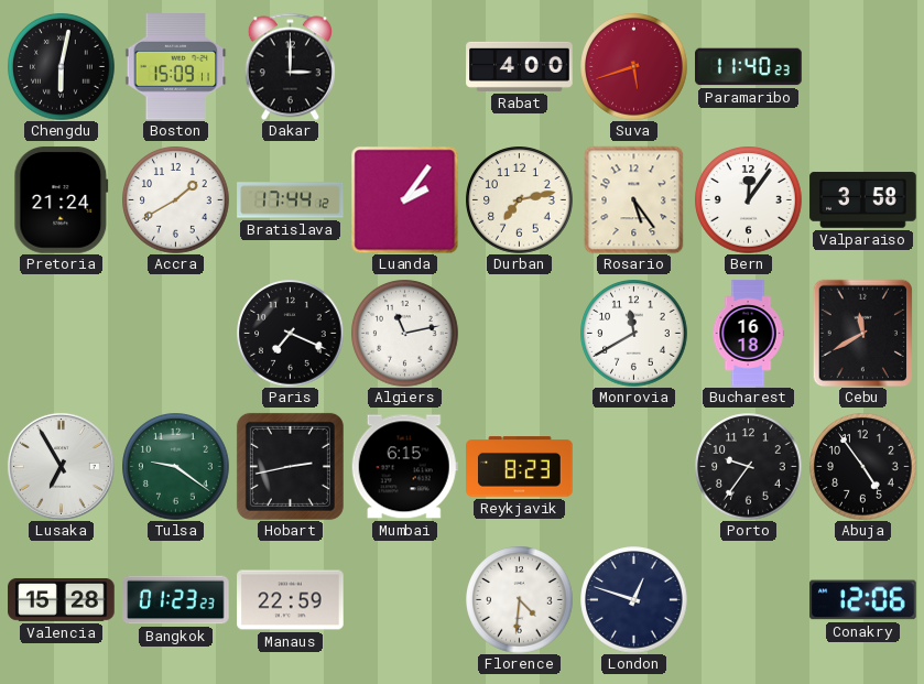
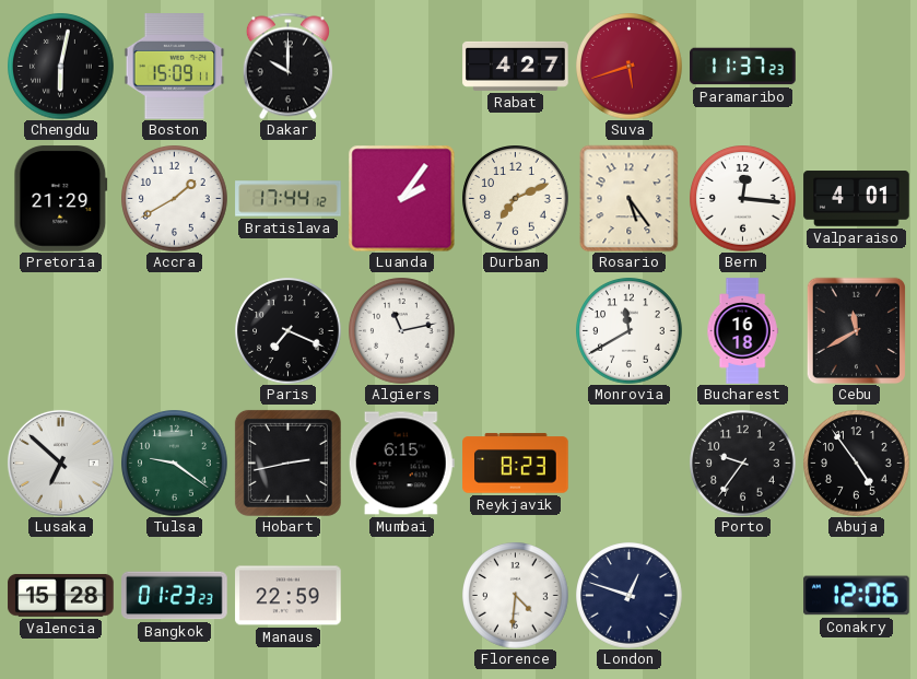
Dakar: 3:00 -> 10:00
Rabat: 4:00 -> 4:27
Paramaribo: 11:40 -> 11:37
Pretoria: 21:24 -> 21:29
Durban: 7:13 -> 7:11
Bern: 12:06 -> 12:16
Valparaiso: 3:58 -> 4:01
Lusaka: 6:55 -> 6:52
